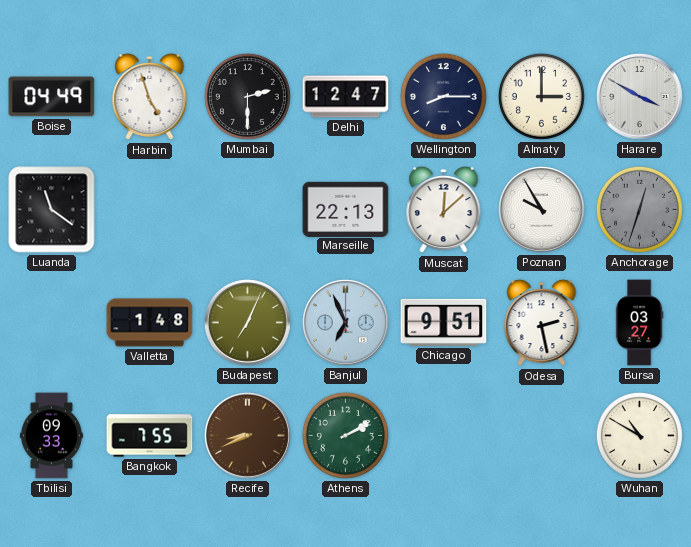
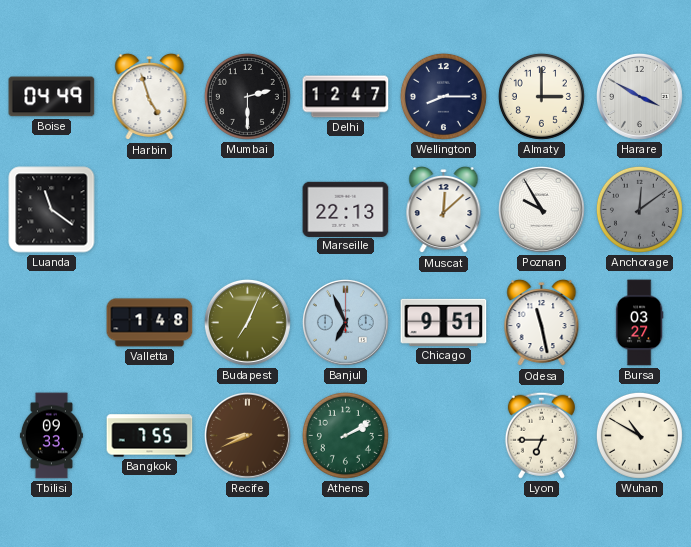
Anchorage: 12:33 -> 12:09
Odesa: 2:28 -> 11:28
Lyon: none -> 6:45
